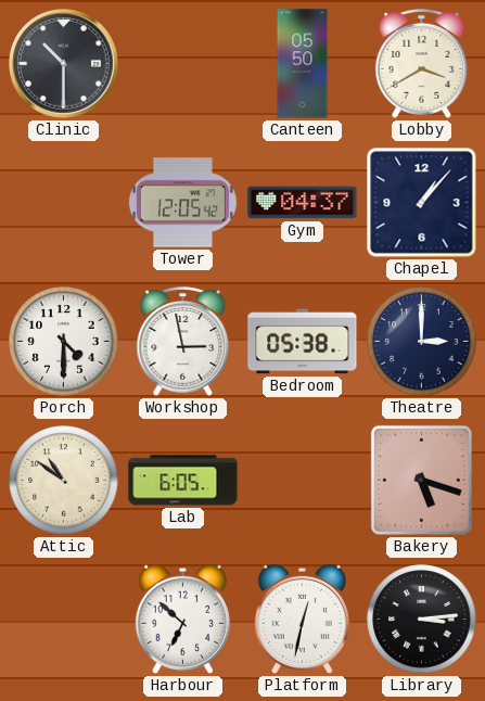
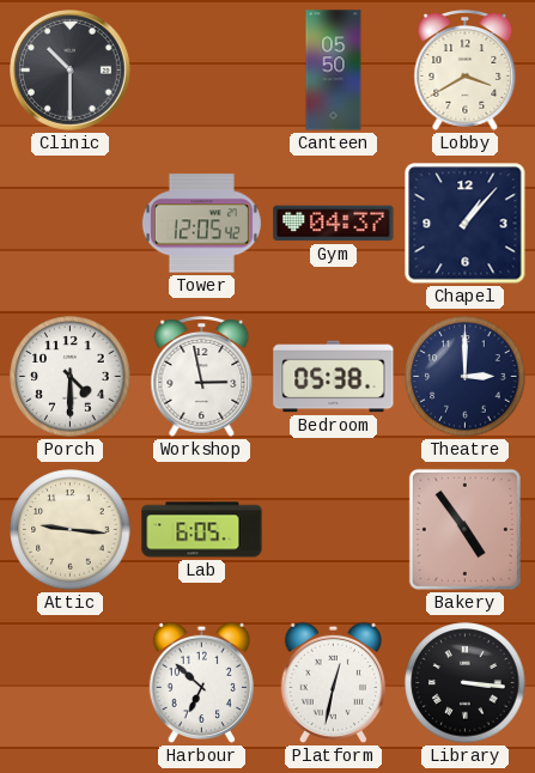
Attic: 10:51 -> 9:16
Bakery: 5:18 -> 4:54
Library: 3:14 -> 3:16
